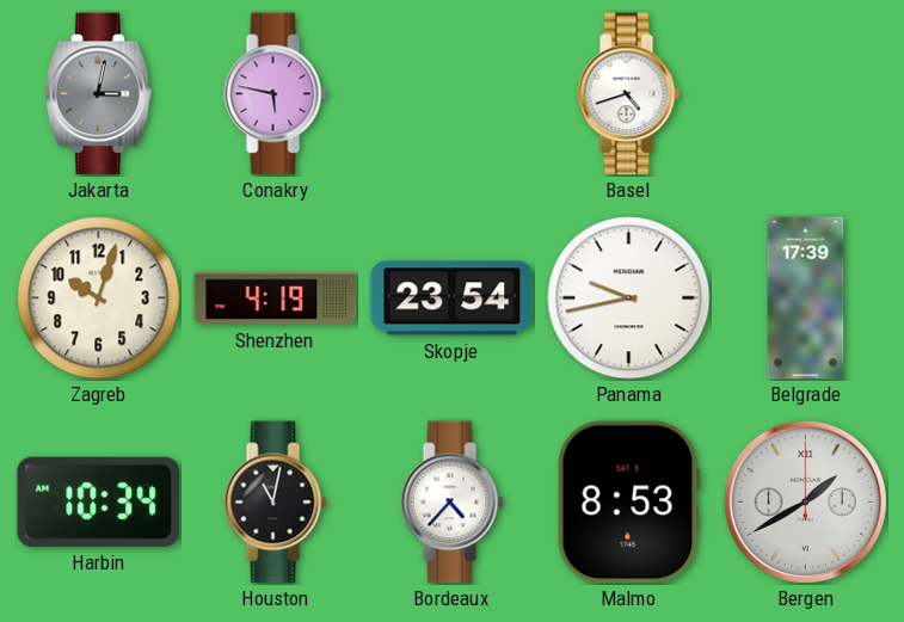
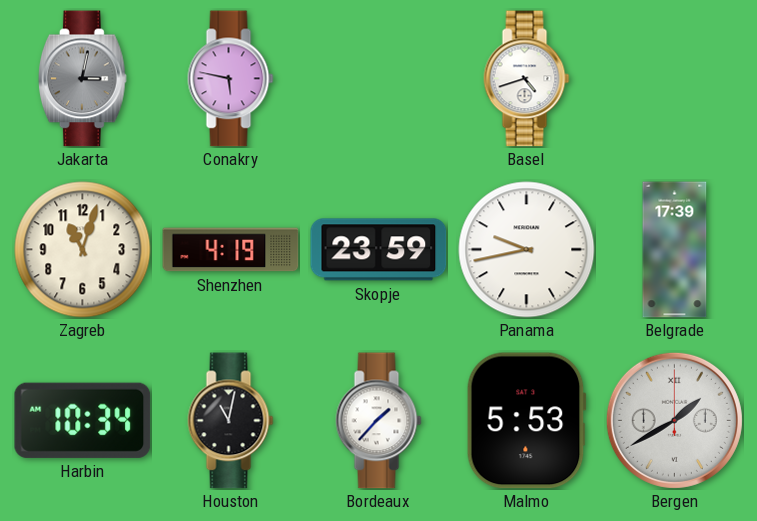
Zagreb: 10:03 -> 11:03
Skopje: 23:54 -> 23:59
Bordeaux: 4:37 -> 1:37
Malmo: 8:53 -> 5:53
